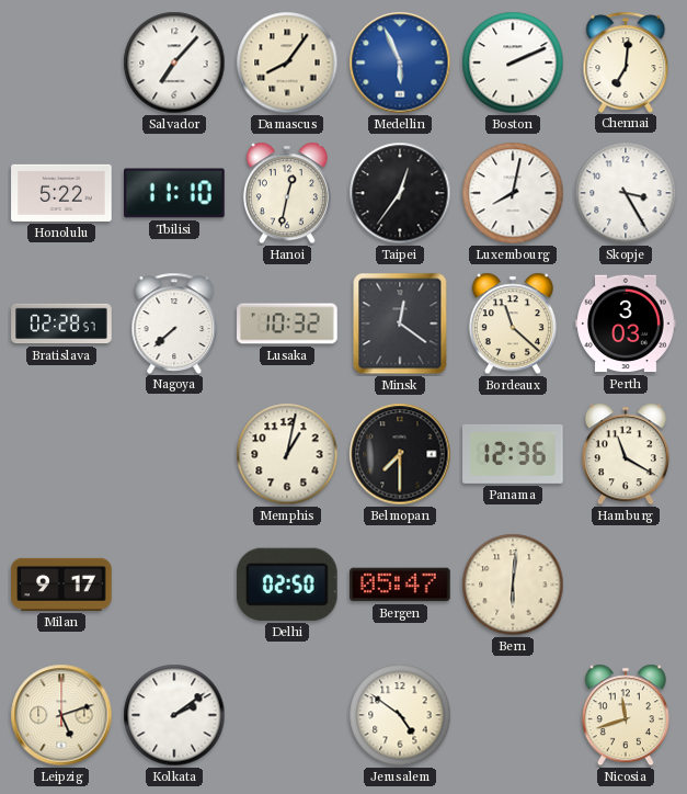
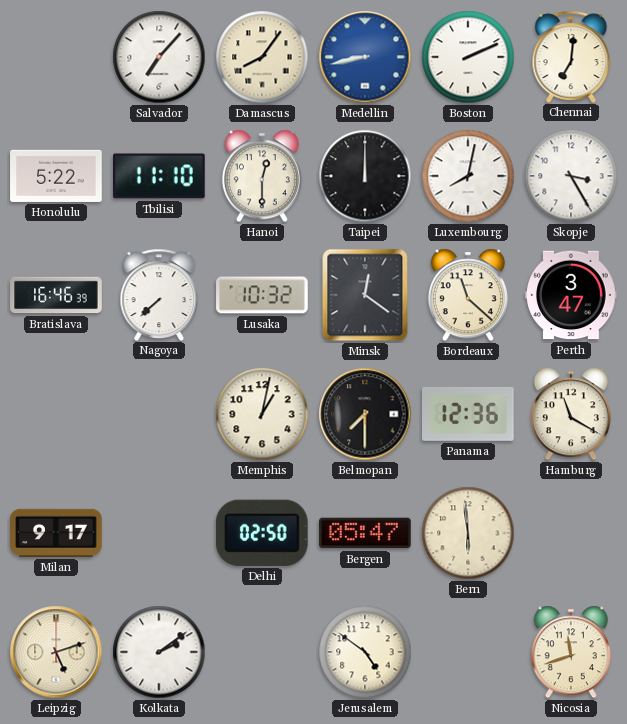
Medellin: 5:56 -> 8:43
Hanoi: 12:32 -> 12:30
Taipei: 12:36 -> 12:00
Bratislava: 02:28 -> 16:46
Perth: 3:03 -> 3:47
Bern: 6:01 -> 5:59
